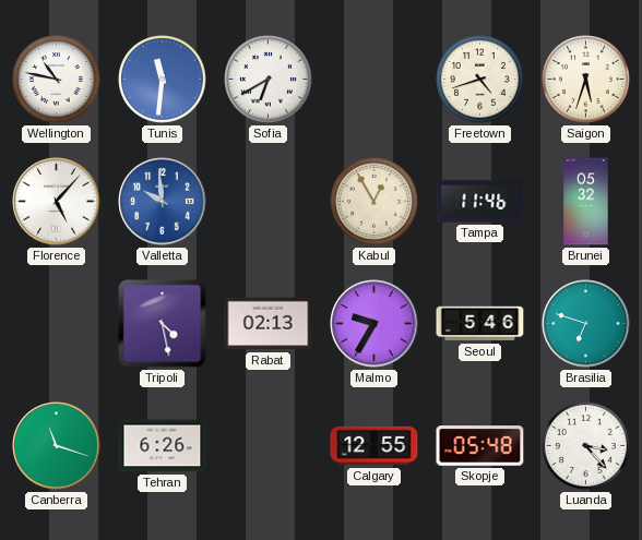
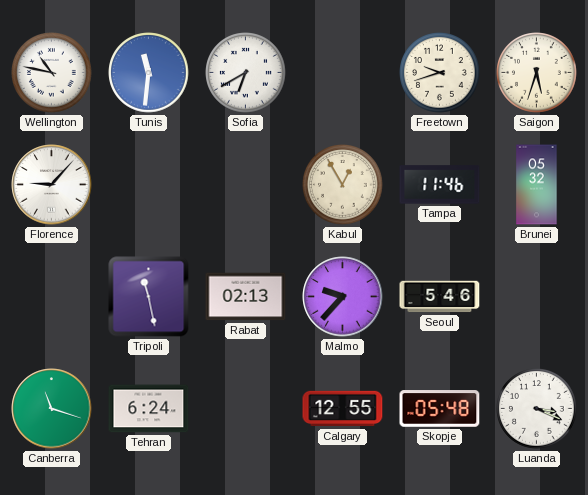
Freetown: 4:42 -> 9:42
Florence: 5:07 -> 9:07
Valletta: 9:59 -> none
Tripoli: 4:28 -> 11:28
Malmo: 9:35 -> 9:37
Brasilia: 6:48 -> none
Tehran: 6:26 -> 6:24
Luanda: 3:23 -> 3:19
